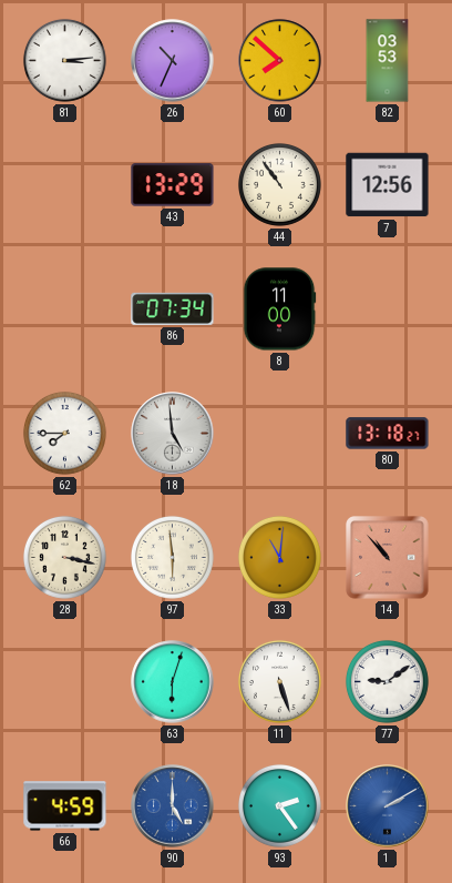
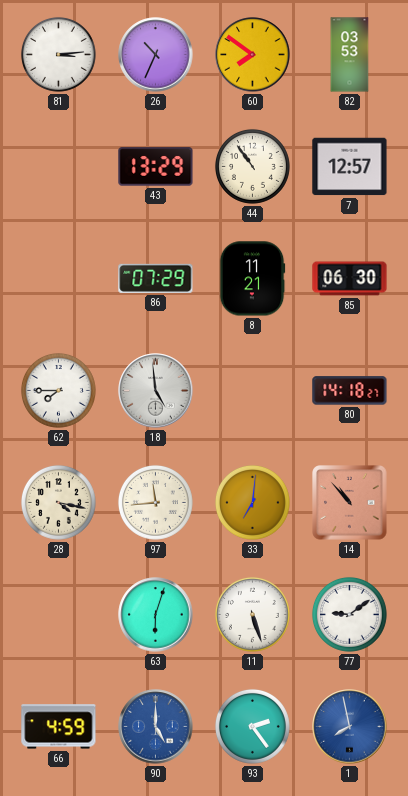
60: 7:52 -> 7:51
7: 12:56 -> 12:57
86: 07:34 -> 07:29
8: 11:00 -> 11:21
85: none -> 06:30
80: 13:18 -> 14:18
28: 3:17 -> 4:17
97: 5:59 -> 11:44
33: 11:01 -> 7:01
1: 2:10 -> 7:58
